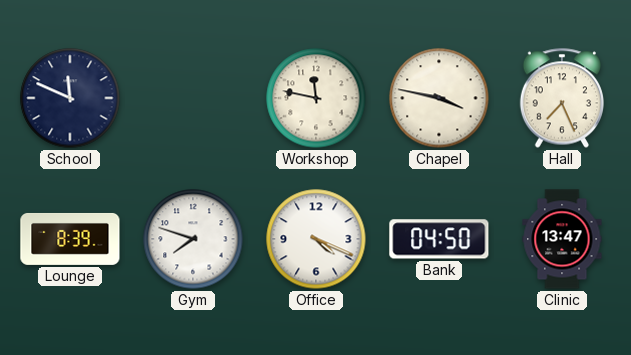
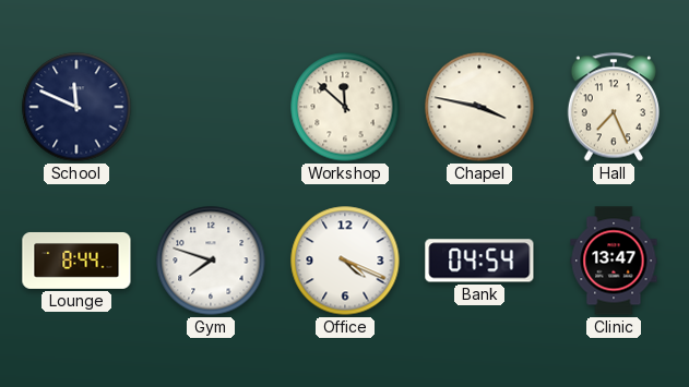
Workshop: 11:47 -> 11:52
Lounge: 8:39 -> 8:44
Bank: 04:50 -> 04:54
